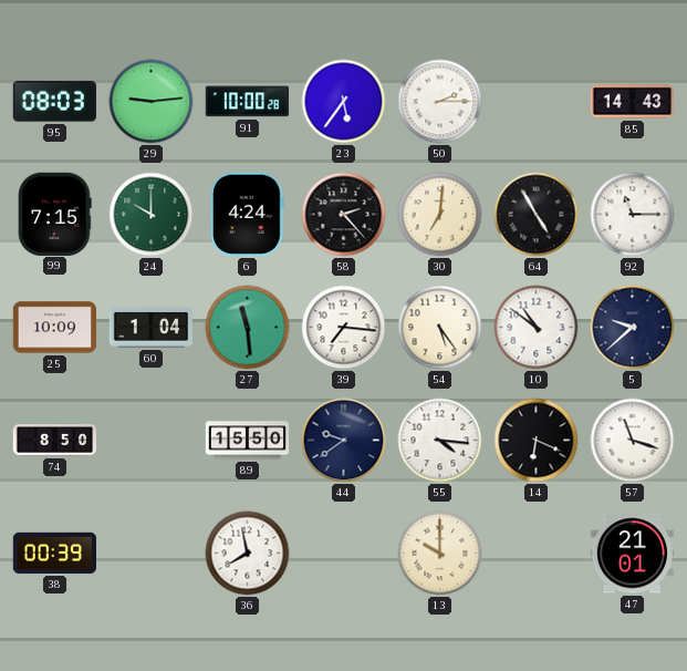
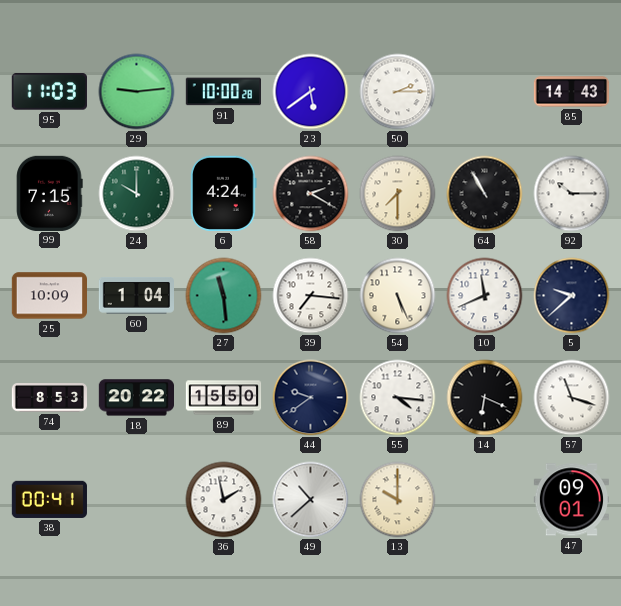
95: 08:03 -> 11:03
23: 5:36 -> 5:39
58: 2:23 -> 2:20
30: 7:01 -> 7:30
64: 4:55 -> 10:55
92: 11:15 -> 10:15
54: 5:24 -> 5:26
10: 10:51 -> 11:41
74: 8:50 -> 8:53
18: none -> 20:22
38: 00:39 -> 00:41
36: 7:58 -> 1:58
49: none -> 10:38
47: 21:01 -> 09:01
